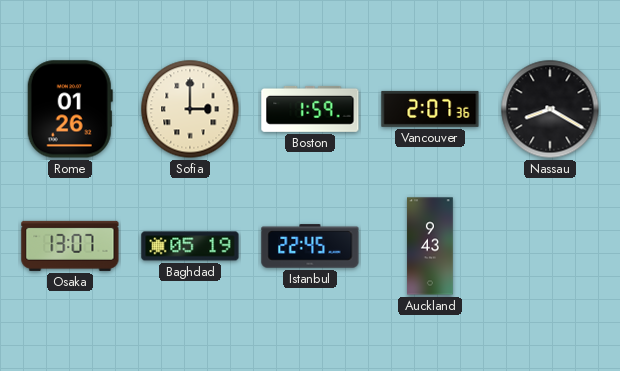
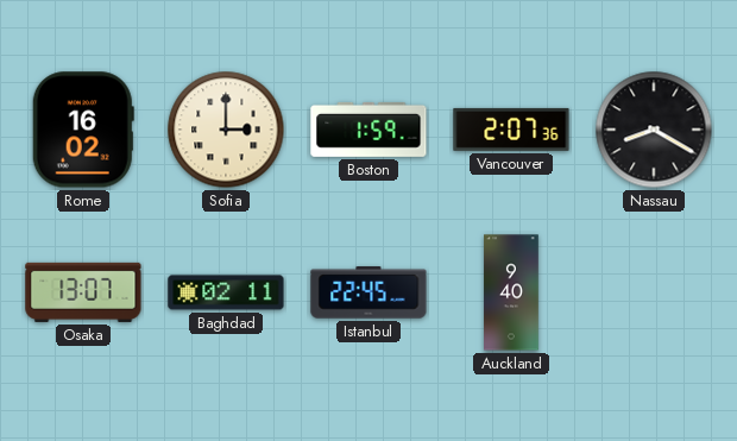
Rome: 01:26 -> 16:02
Baghdad: 05:19 -> 02:11
Auckland: 9:43 -> 9:40
